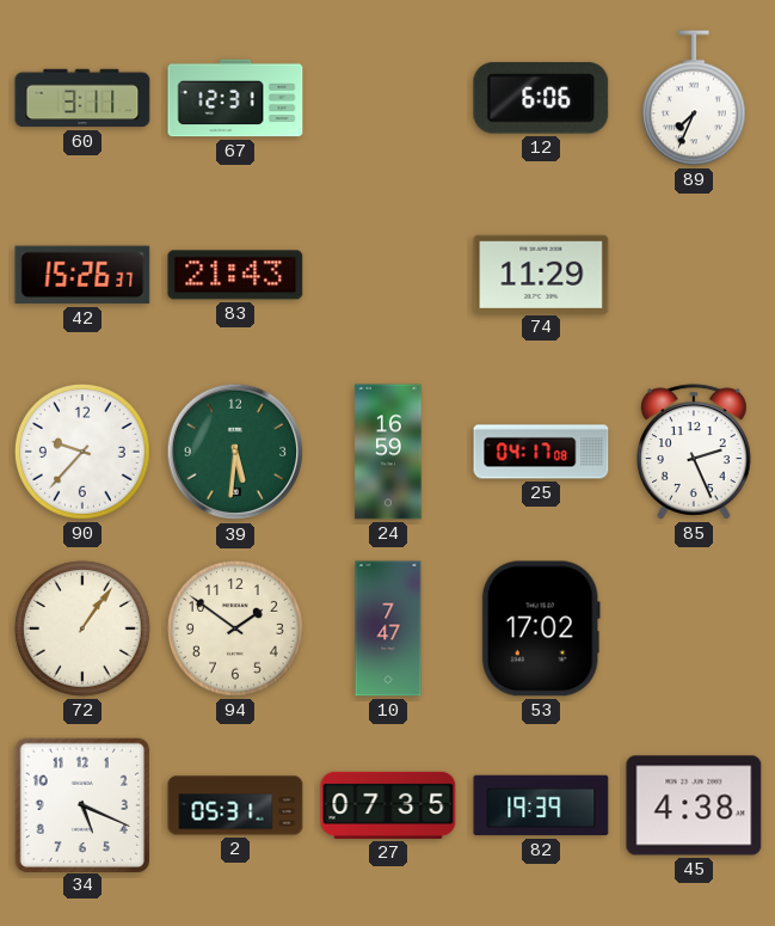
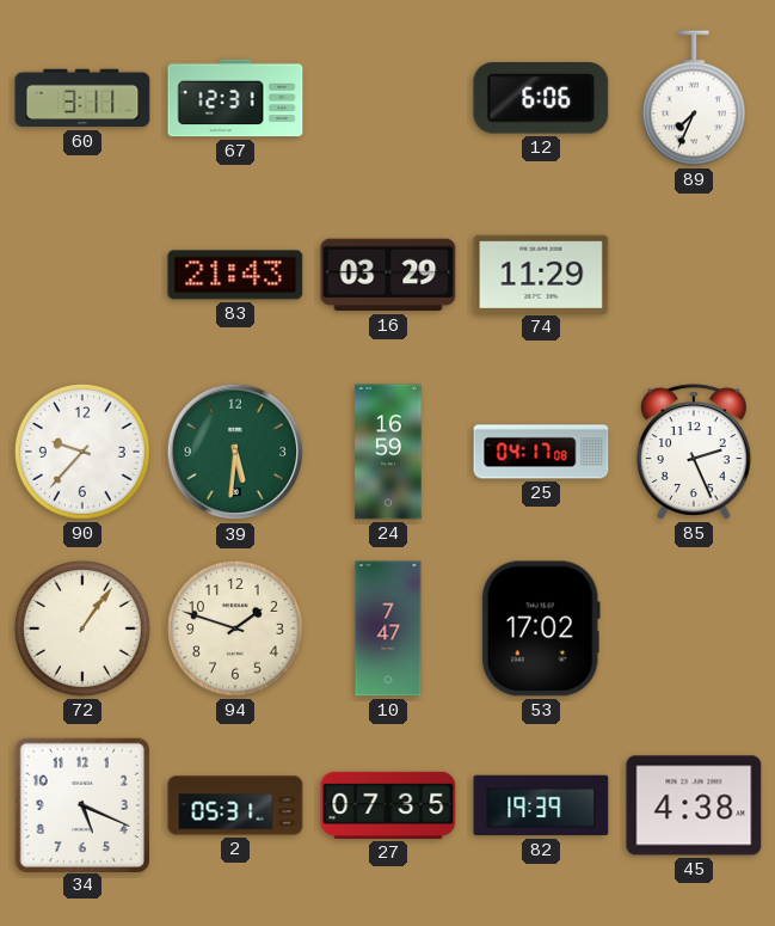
42: 15:26 -> none
16: none -> 03:29
94: 1:51 -> 1:48
